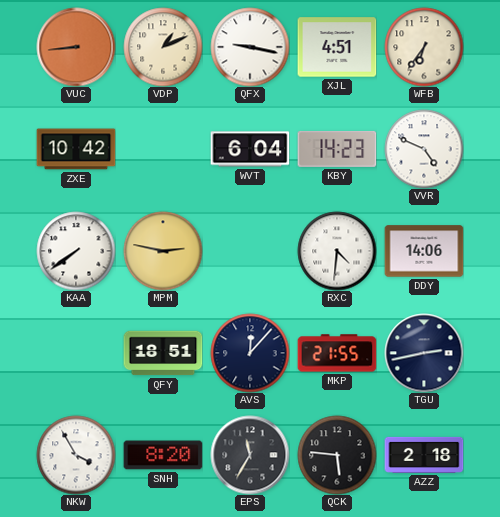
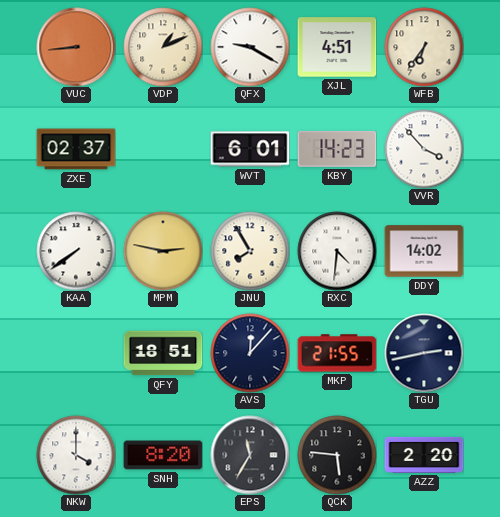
QFX: 9:17 -> 9:20
ZXE: 10:42 -> 02:37
WVT: 6:04 -> 6:01
VVR: 4:49 -> 3:53
JNU: none -> 7:55
DDY: 14:06 -> 14:02
NKW: 3:55 -> 4:00
AZZ: 2:18 -> 2:20
